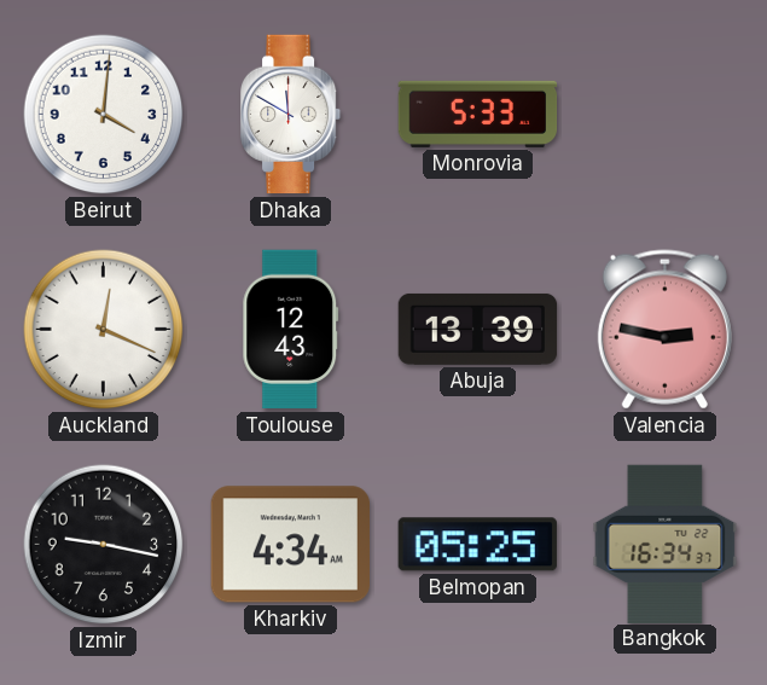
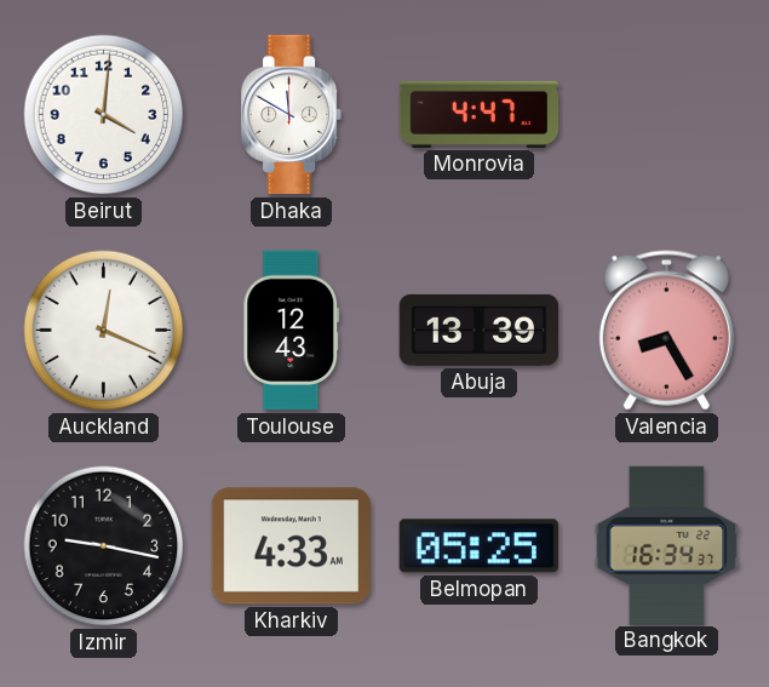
Monrovia: 5:33 -> 4:47
Valencia: 2:47 -> 8:25
Kharkiv: 4:34 -> 4:33
